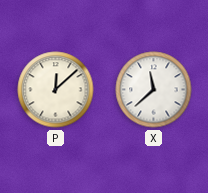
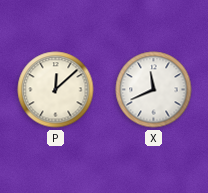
X: 11:38 -> 11:41
